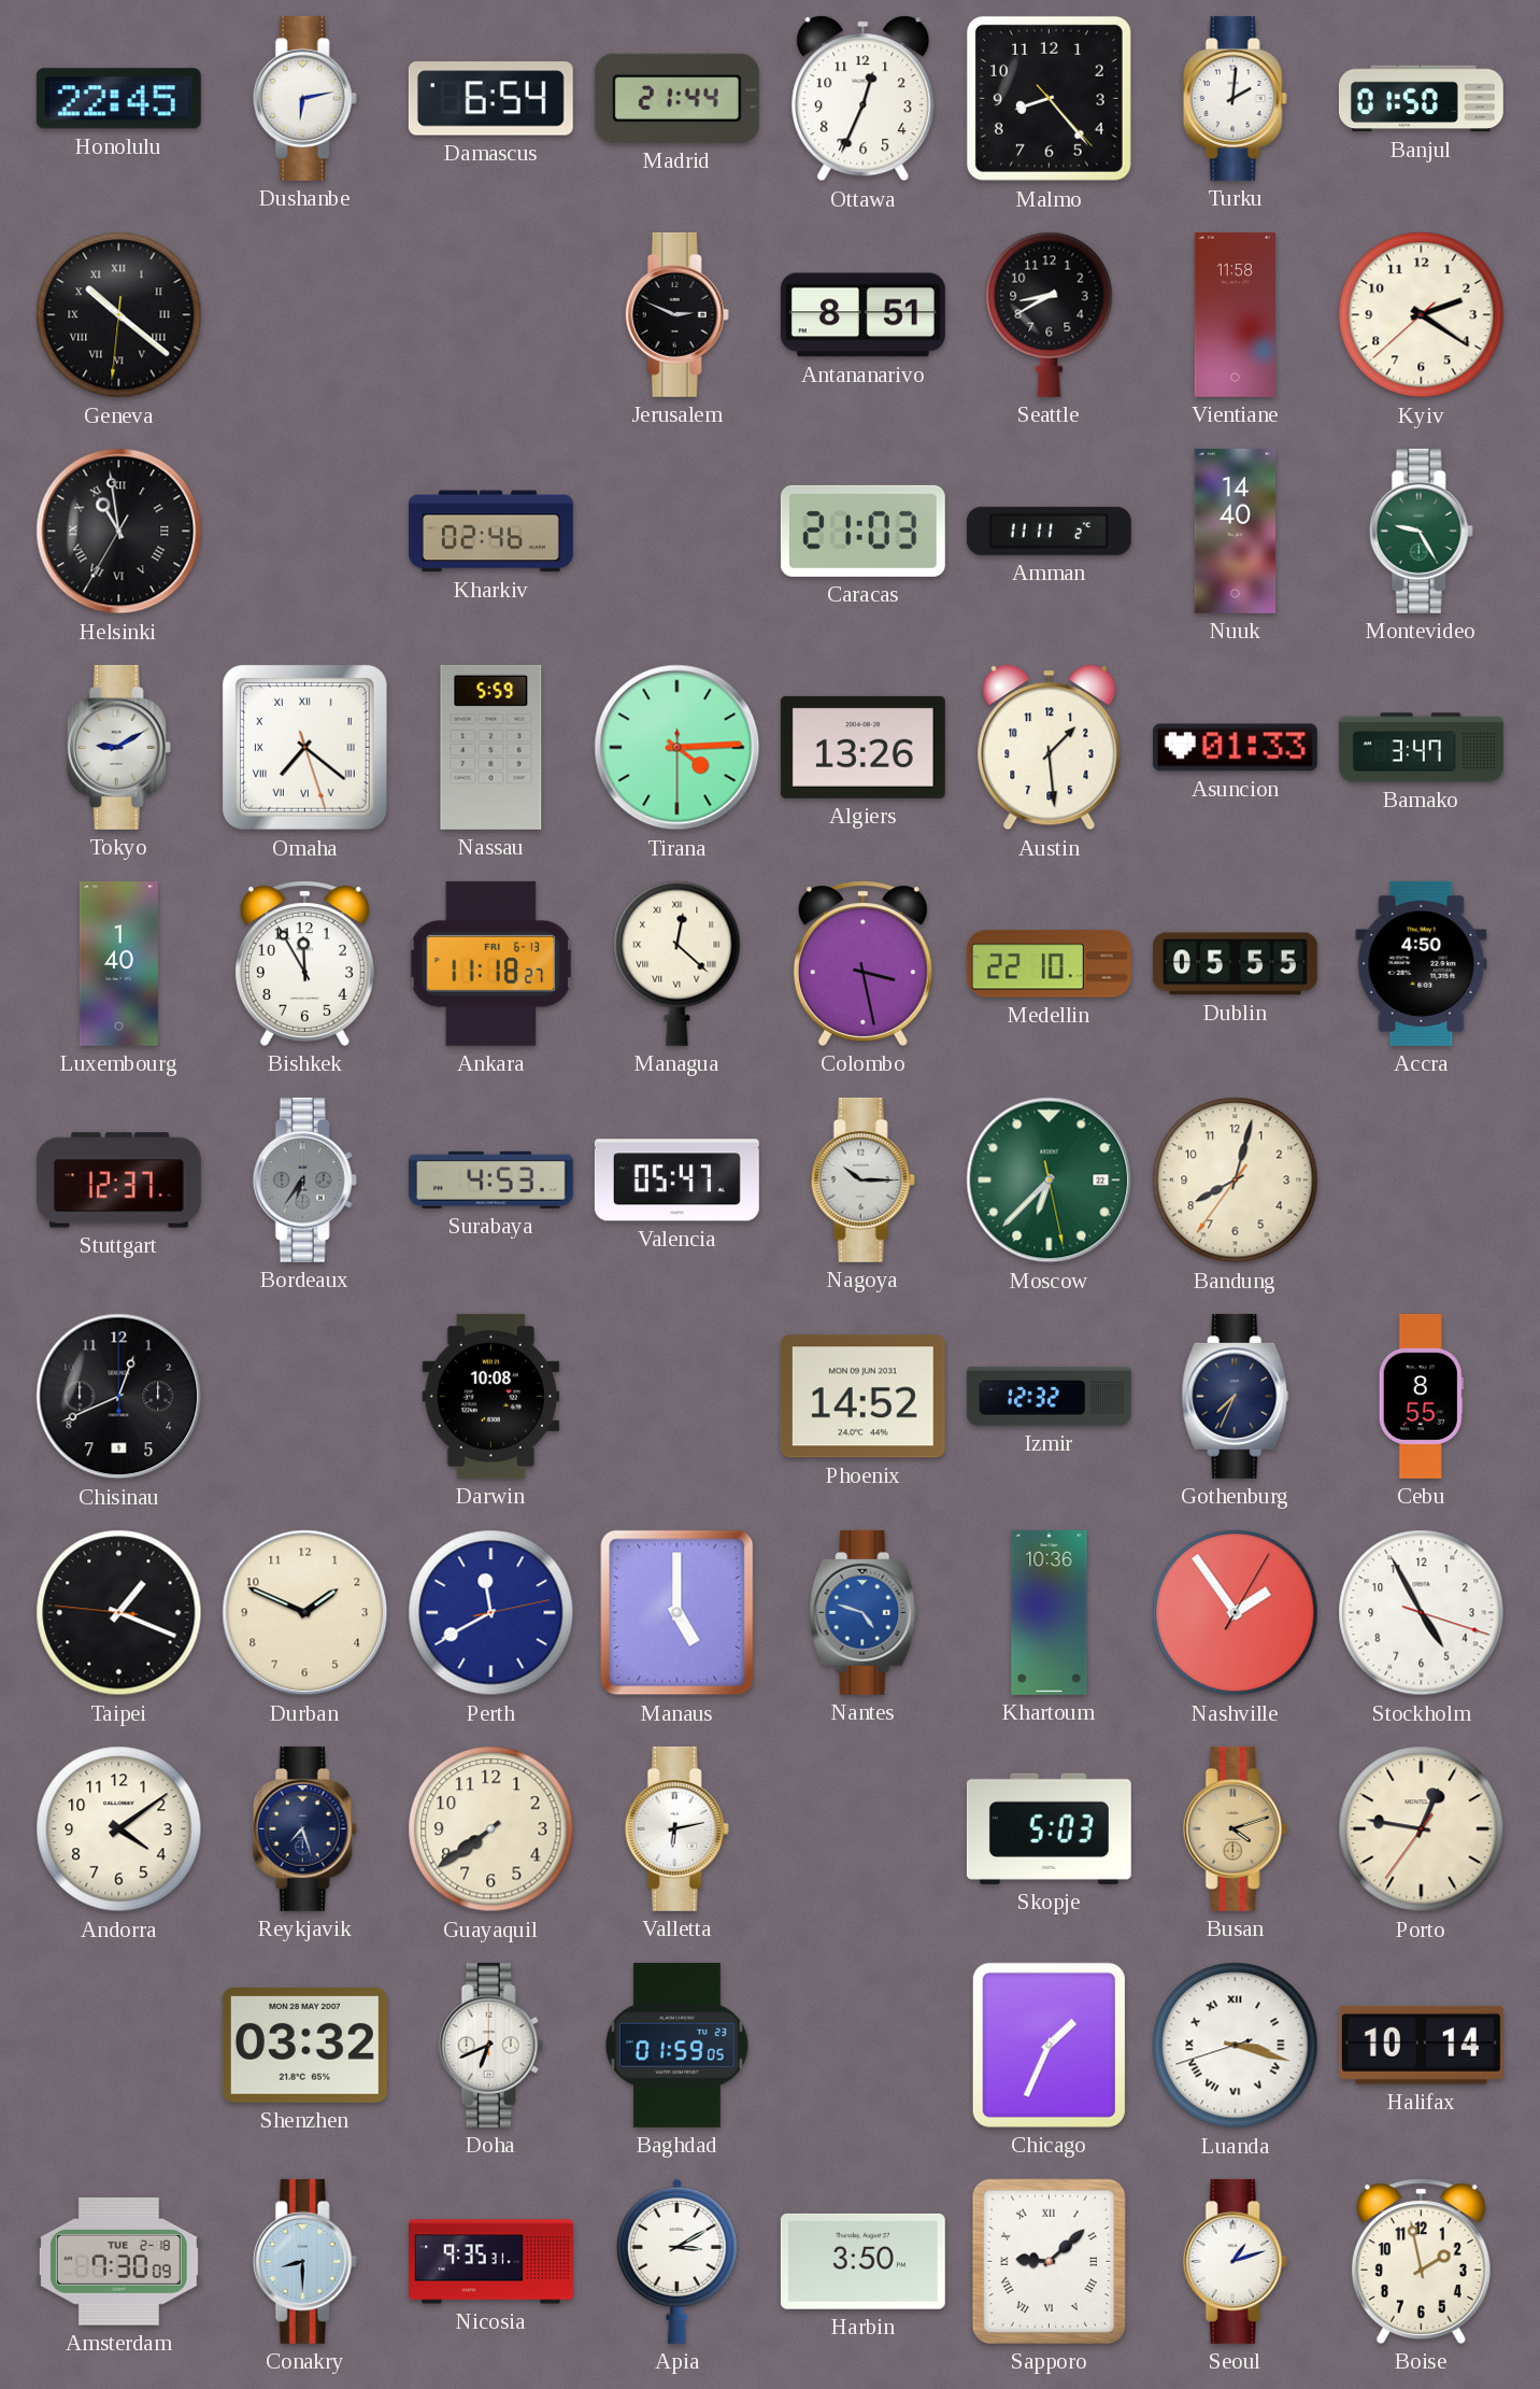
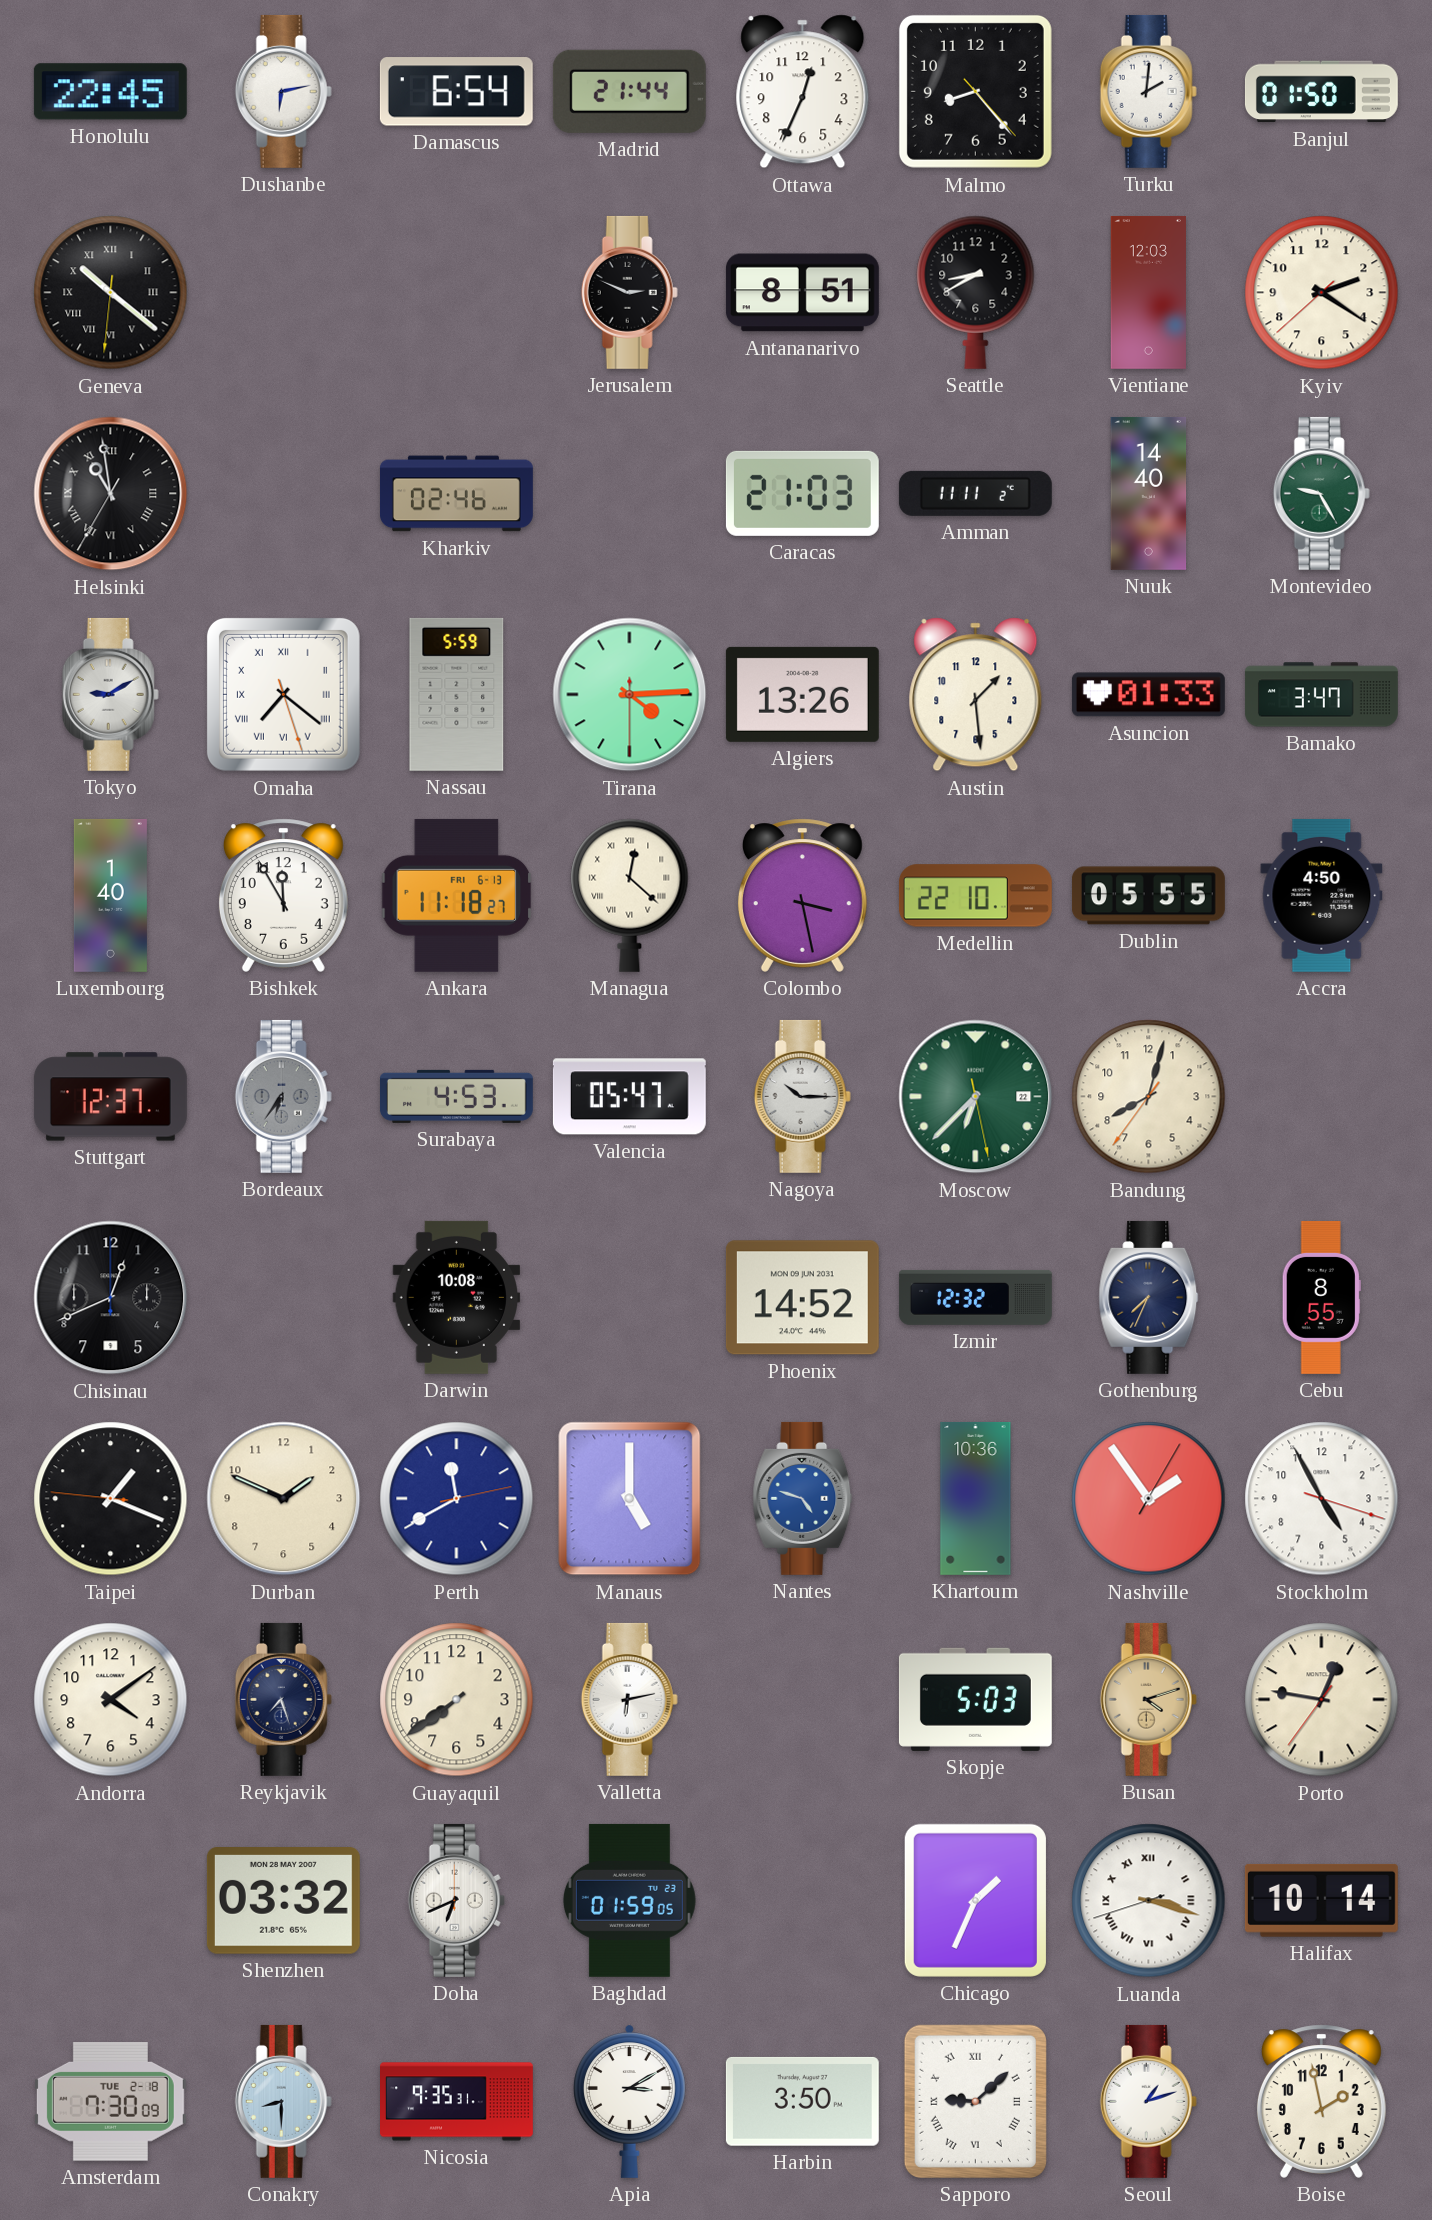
Vientiane: 11:58 -> 12:03
